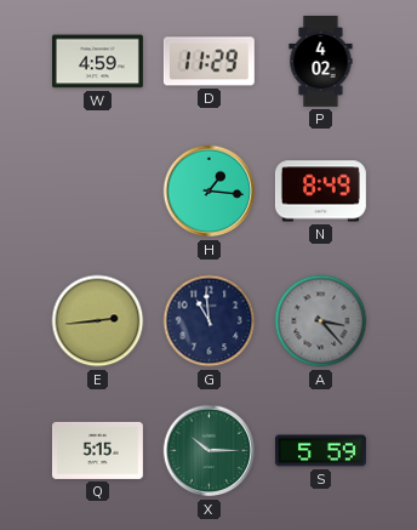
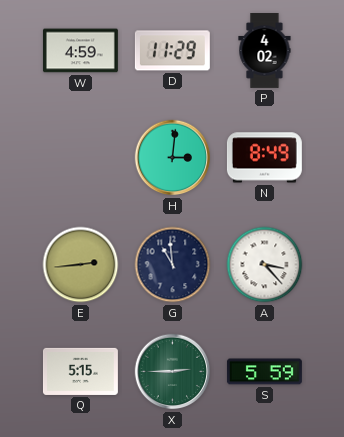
H: 1:16 -> 3:01
A dial: grey -> white
X: 10:15 -> 2:45
